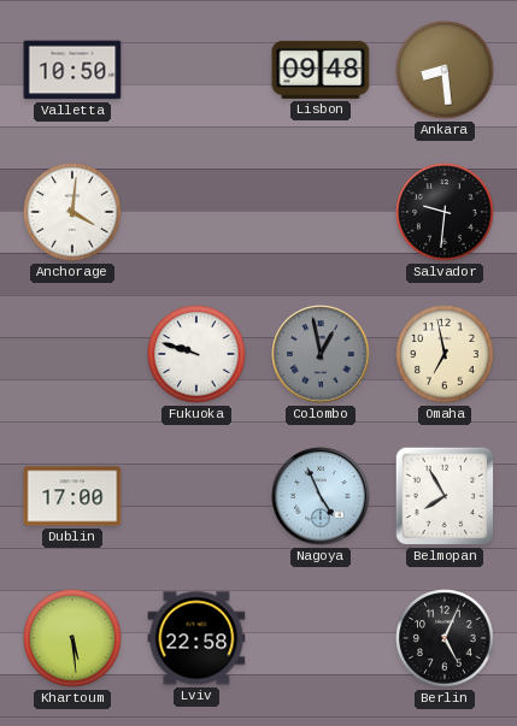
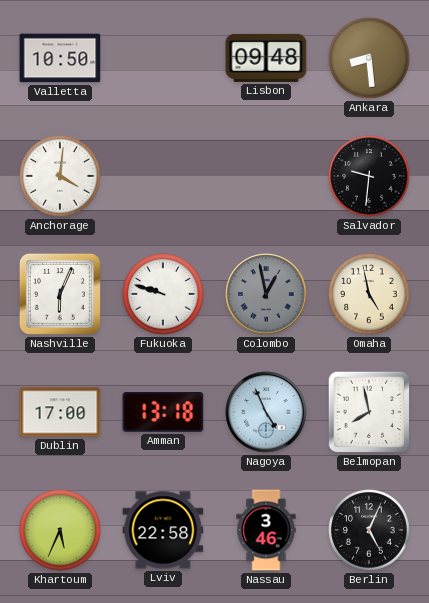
Nashville: none -> 6:04
Omaha: 6:58 -> 4:58
Amman: none -> 13:18
Belmopan: 7:55 -> 7:58
Khartoum: 5:29 -> 5:34
Nassau: none -> 3:46
